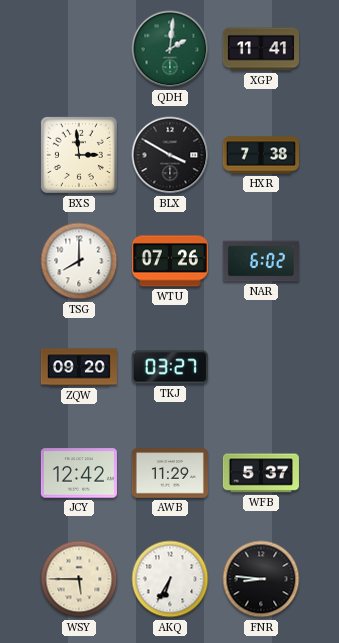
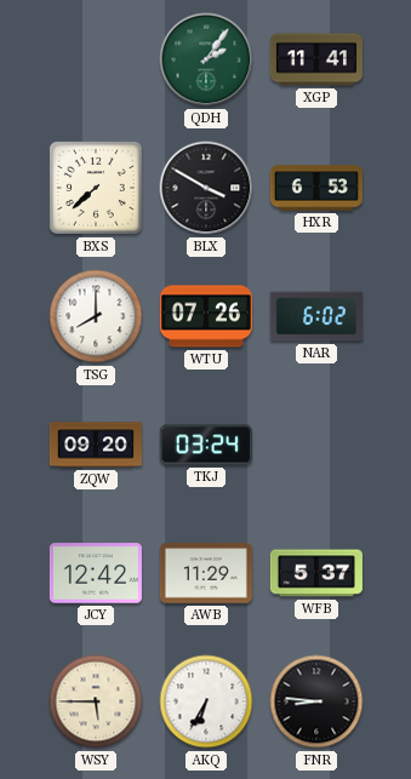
QDH: 2:01 -> 2:06
BXS: 2:59 -> 7:38
HXR: 7:38 -> 6:53
TKJ: 03:27 -> 03:24
